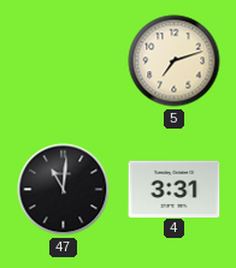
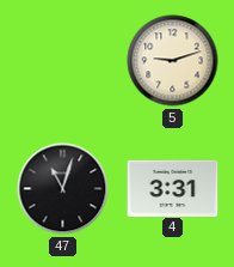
5: 7:12 -> 9:12
47: 11:01 -> 11:03
